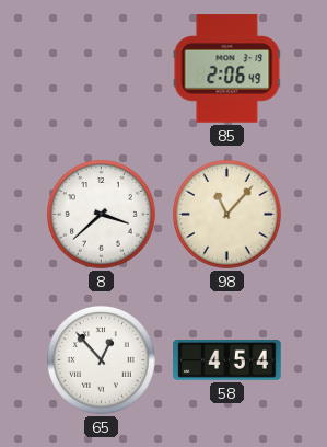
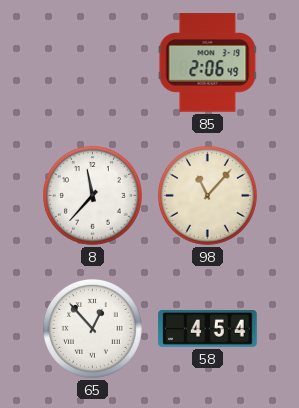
8: 3:38 -> 11:37
